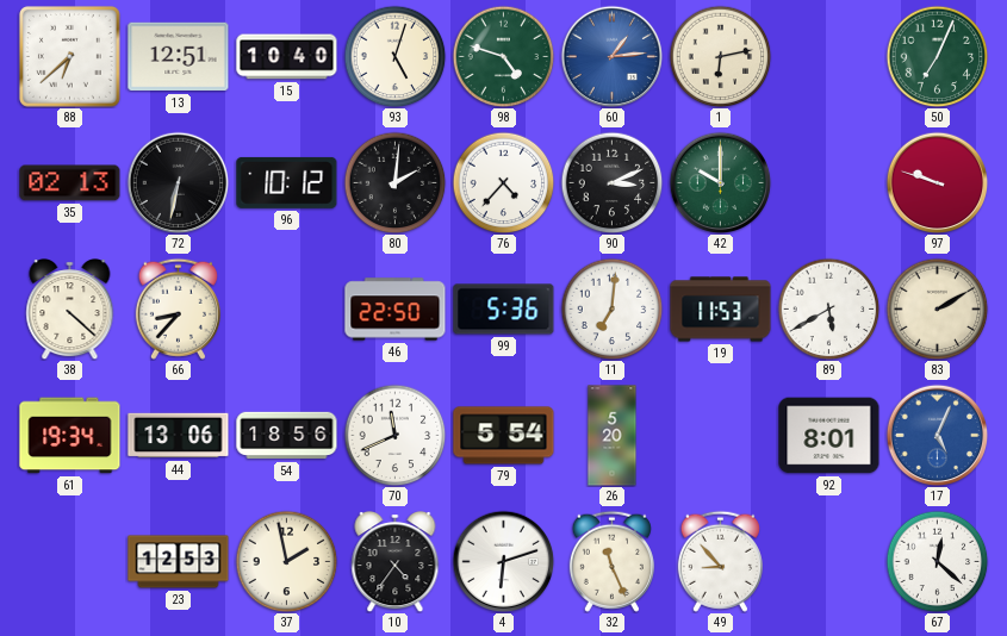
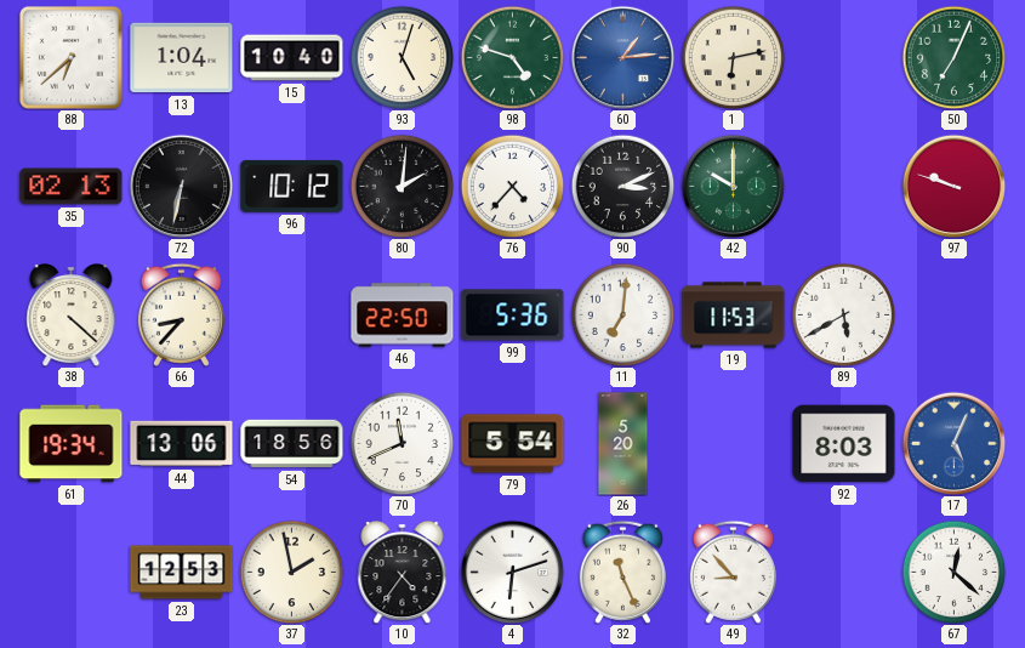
13: 12:51 -> 1:04
83: 2:10 -> none
92: 8:01 -> 8:03
